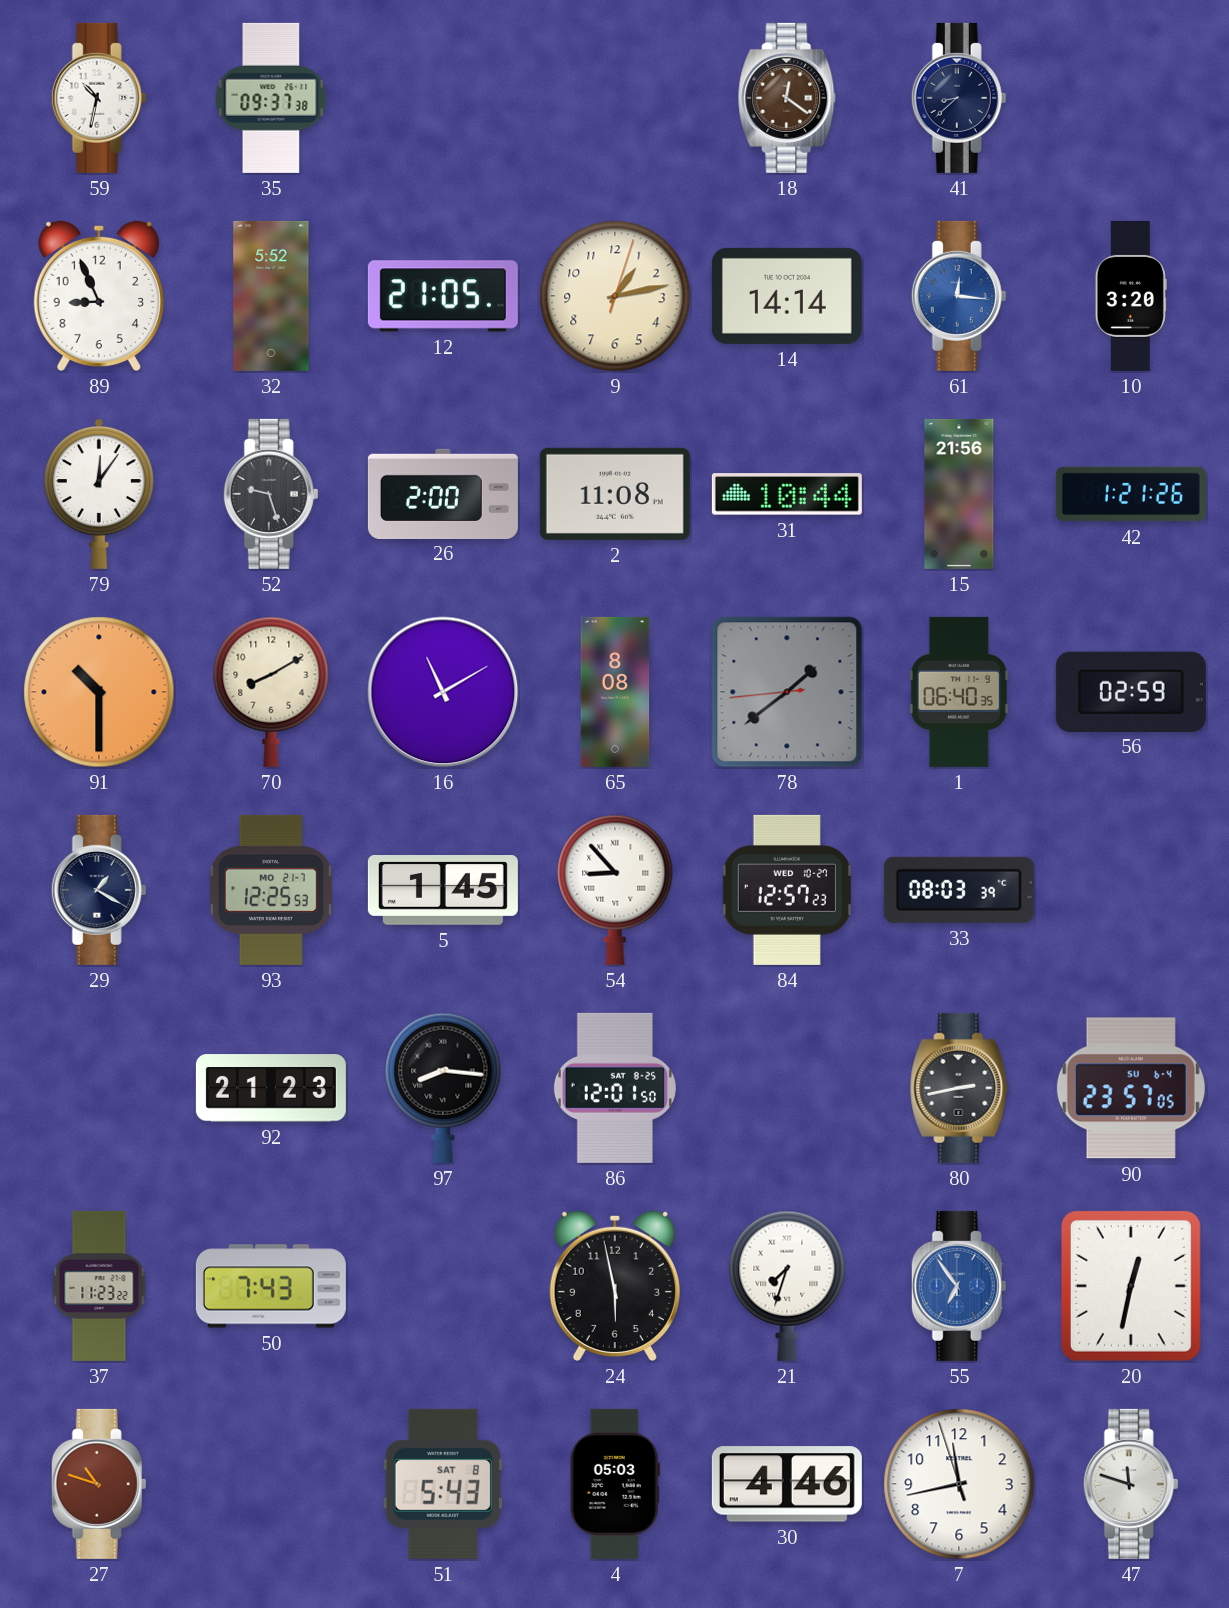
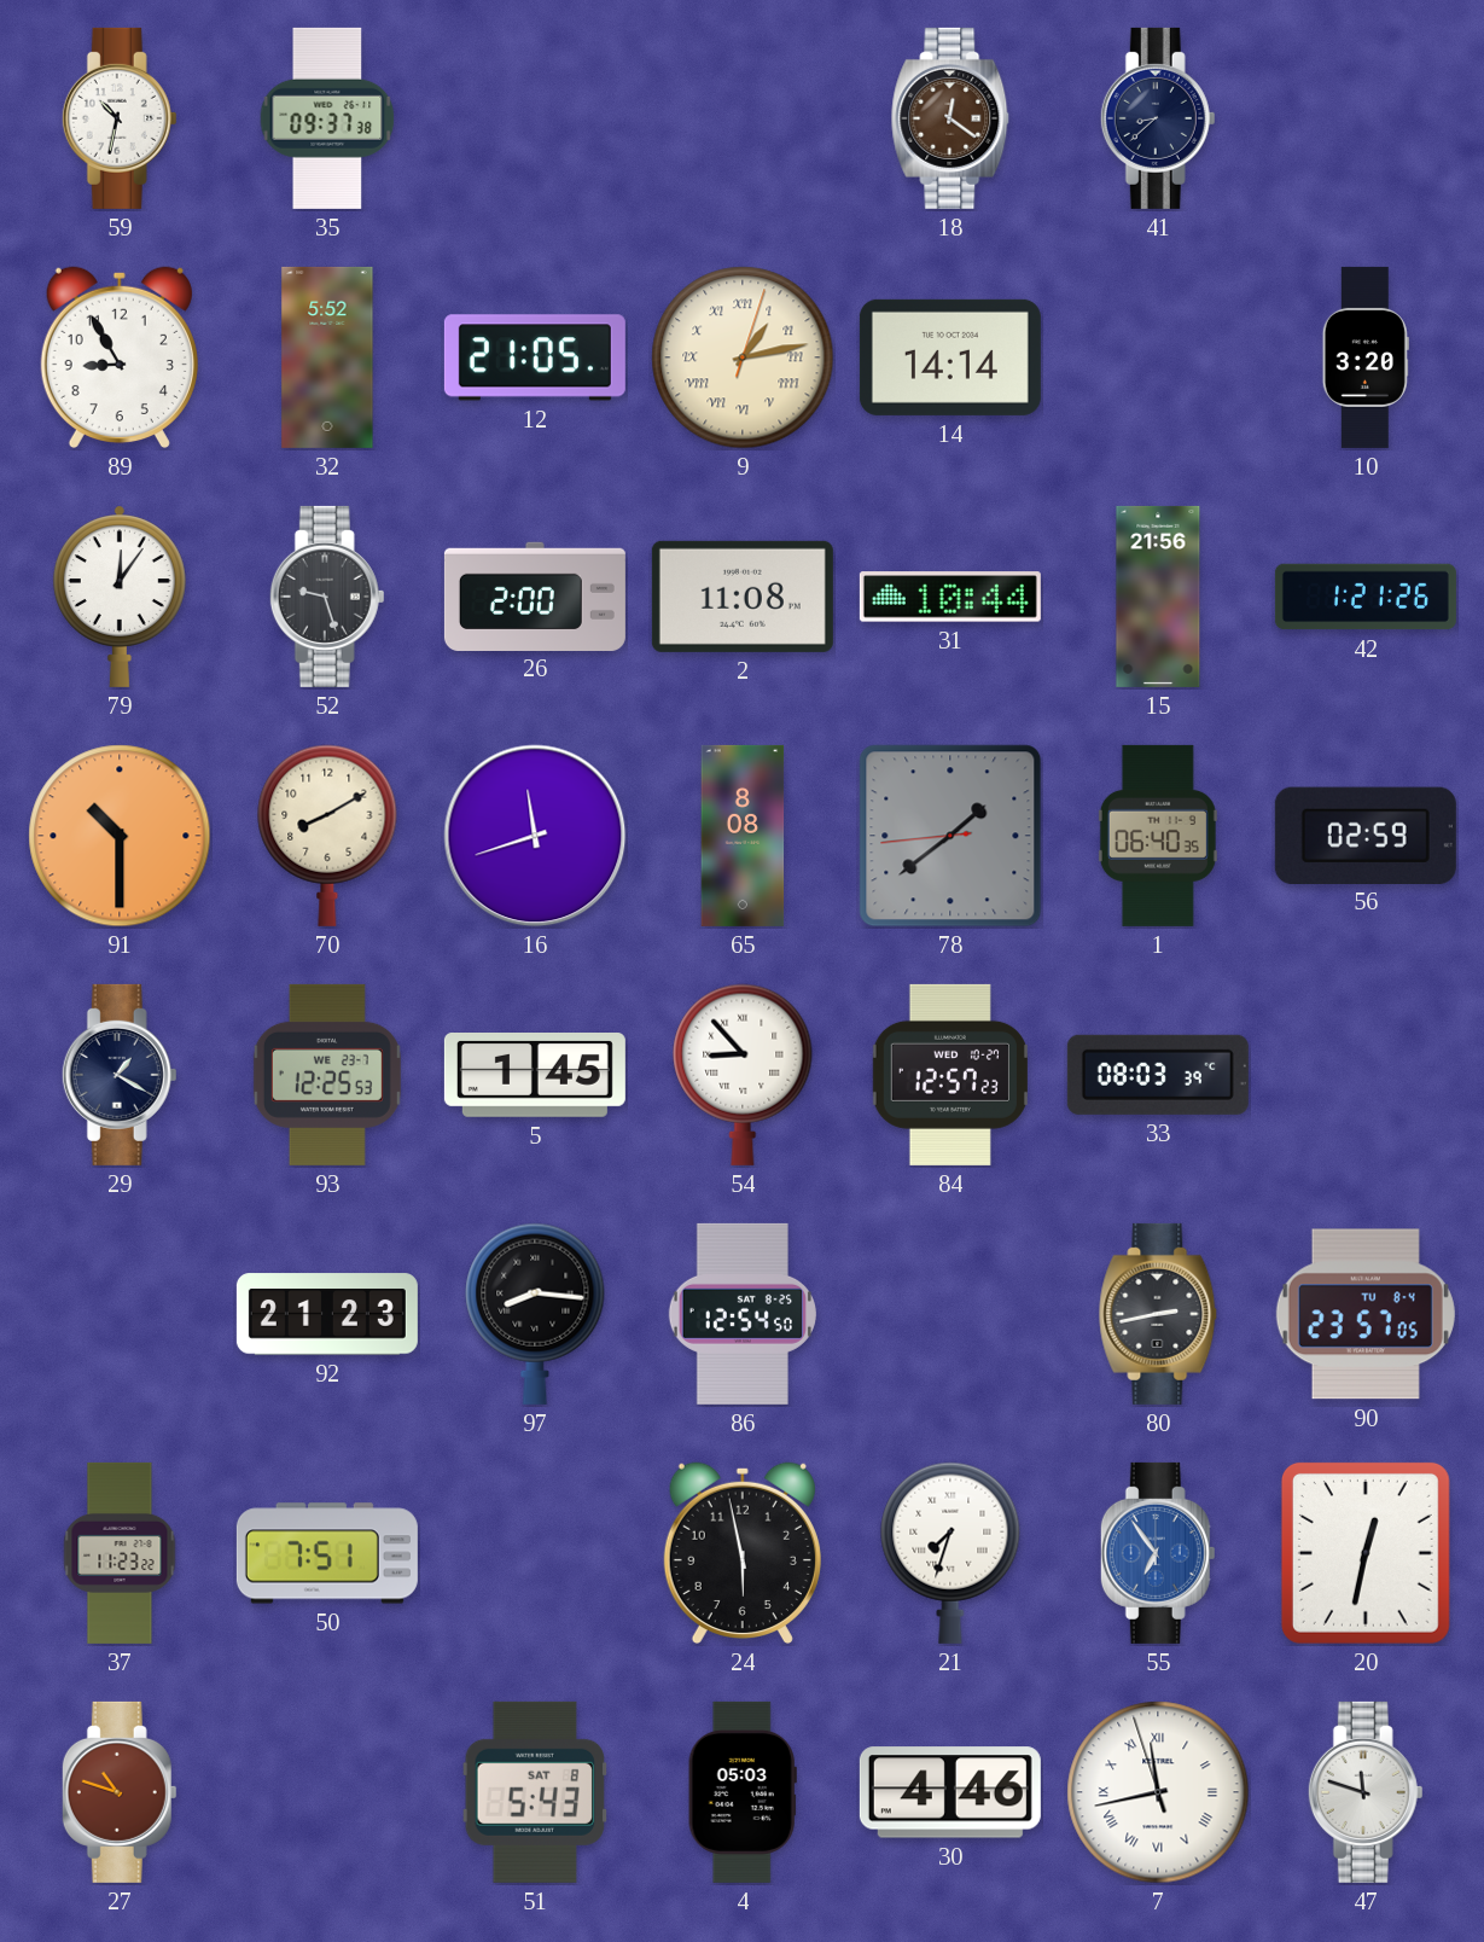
89: 8:56 -> 8:55
9 numerals: Arabic -> Roman
61: 12:16 -> none
16: 11:10 -> 11:42
93 date: MO 21-7 -> WE 23-7
86: 12:01 -> 12:54
90 date: SU 6-4 -> TU 8-4
50: 7:43 -> 7:51
7 numerals: Arabic -> Roman
